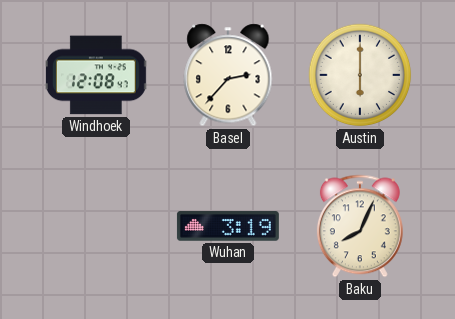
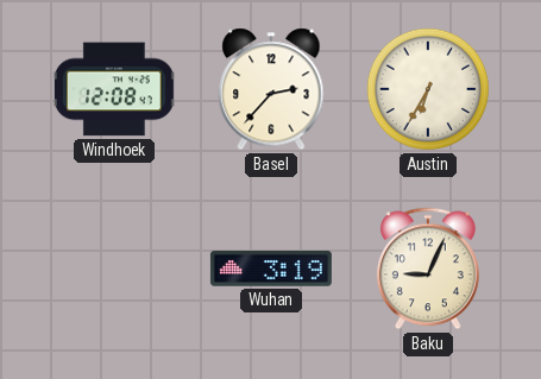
Austin: 6:00 -> 6:35
Baku: 8:04 -> 9:04
